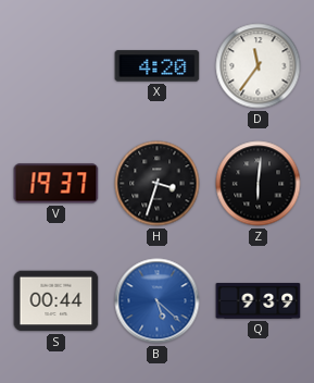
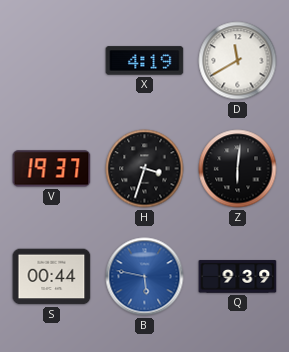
X: 4:20 -> 4:19
D: 11:36 -> 11:40
B: 5:22 -> 5:47
